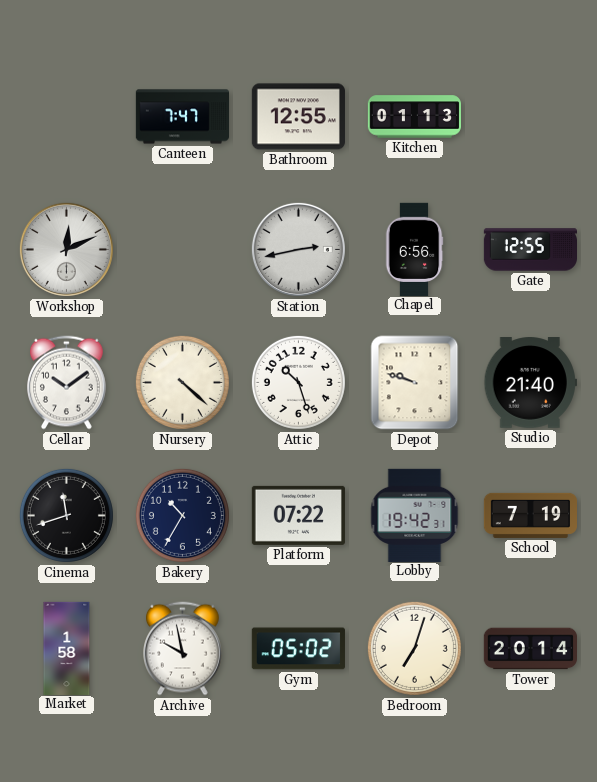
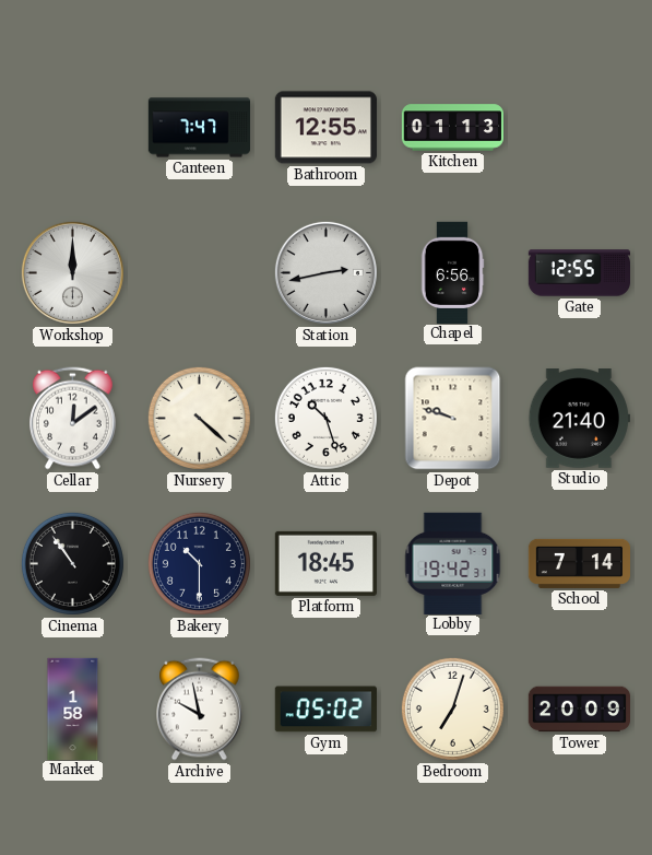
Workshop: 12:11 -> 12:00
Cellar: 10:09 -> 12:09
Cinema: 11:42 -> 10:54
Bakery: 10:35 -> 10:30
Platform: 07:22 -> 18:45
School: 7:19 -> 7:14
Tower: 20:14 -> 20:09
